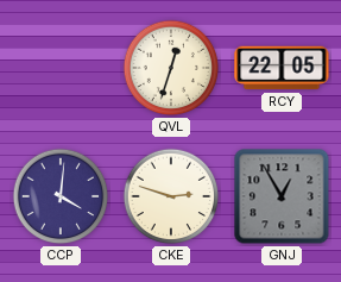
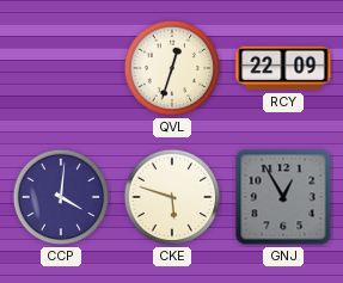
RCY: 22:05 -> 22:09
CKE: 2:48 -> 5:48
